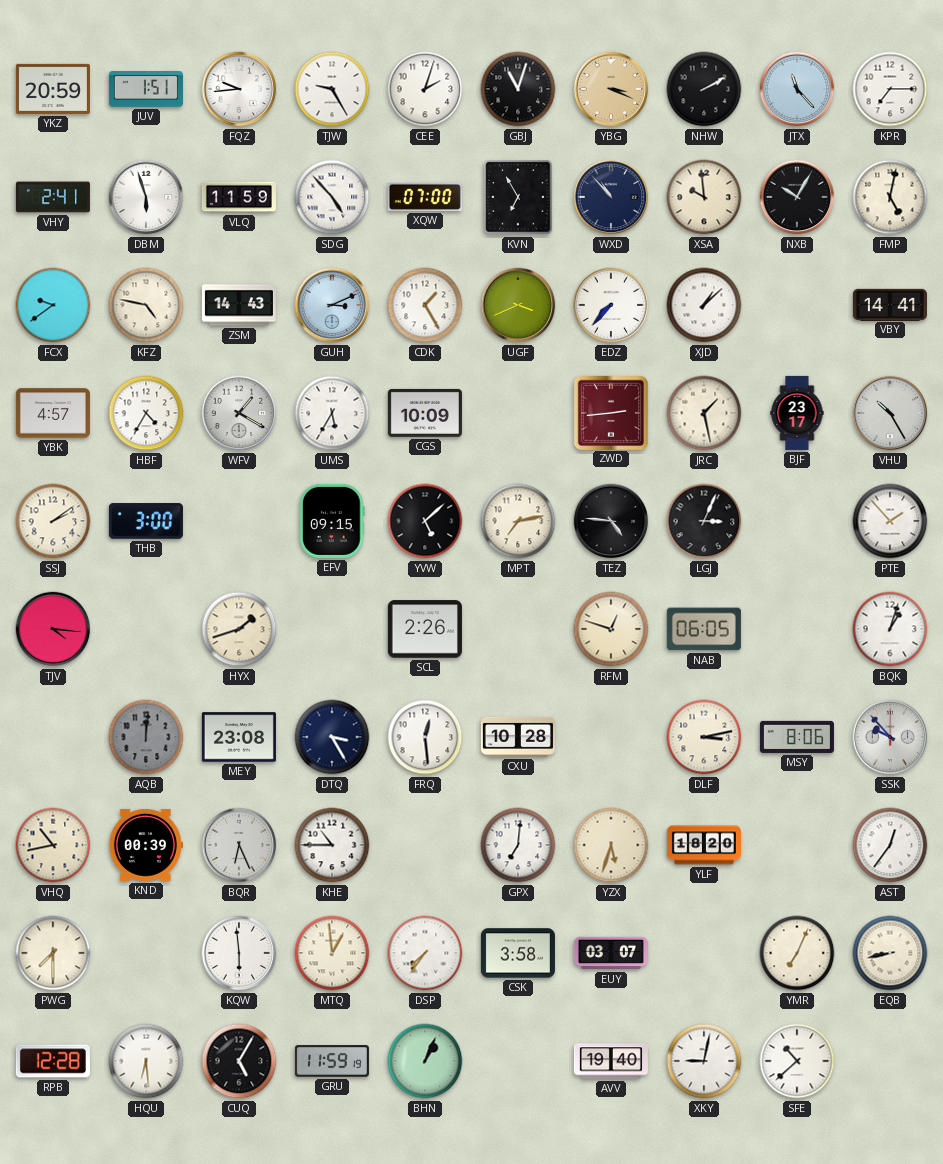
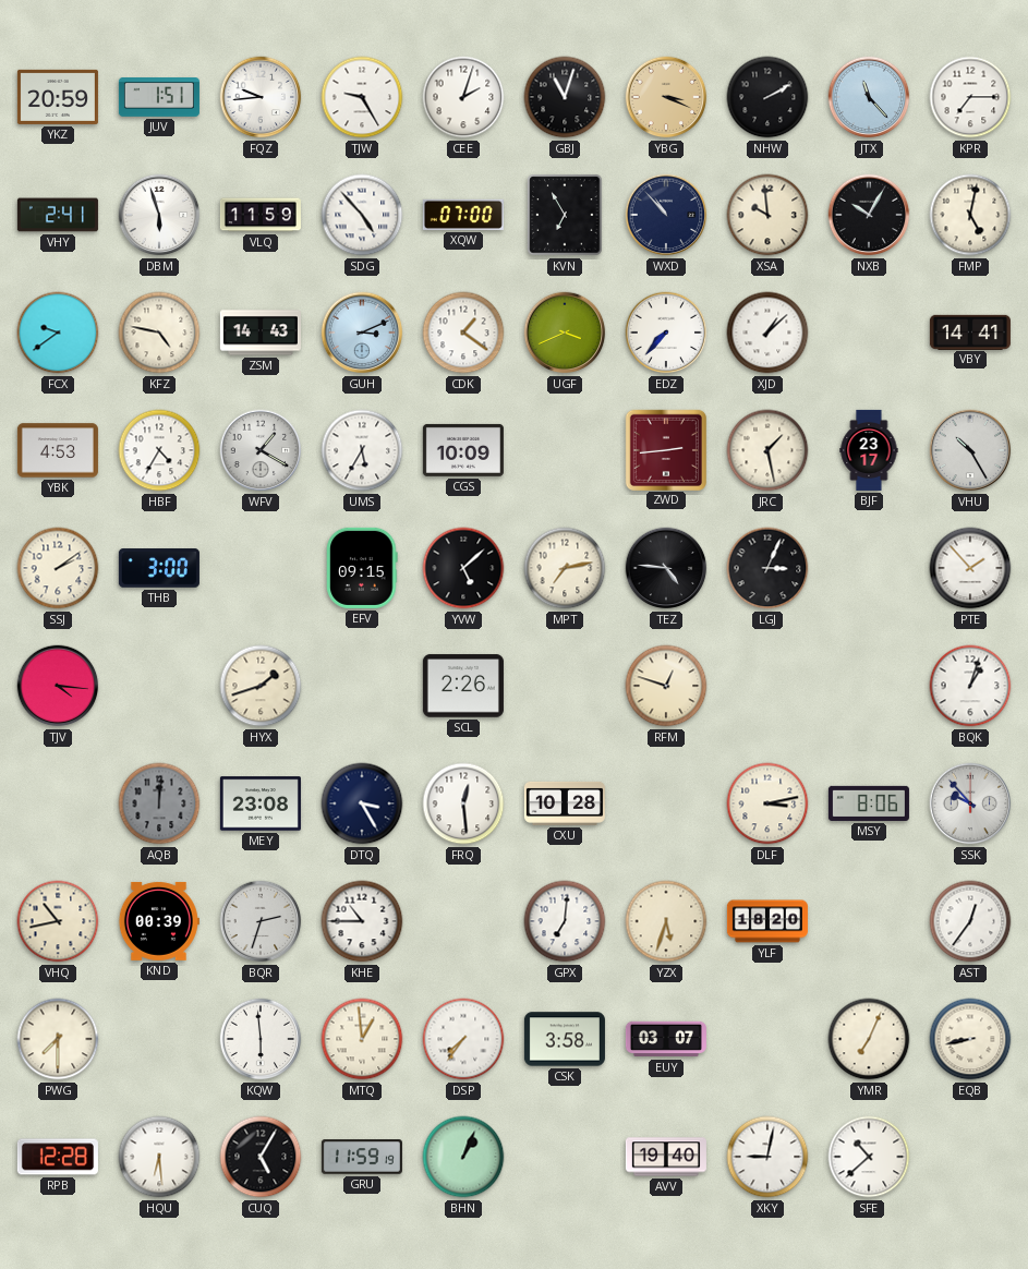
CDK: 1:25 -> 1:21
YBK: 4:57 -> 4:53
NAB: 06:05 -> none
BQR: 6:26 -> 2:33
